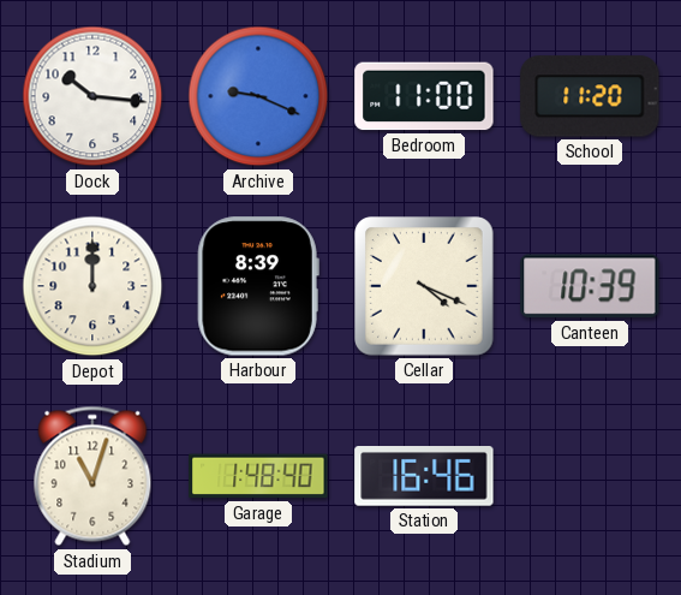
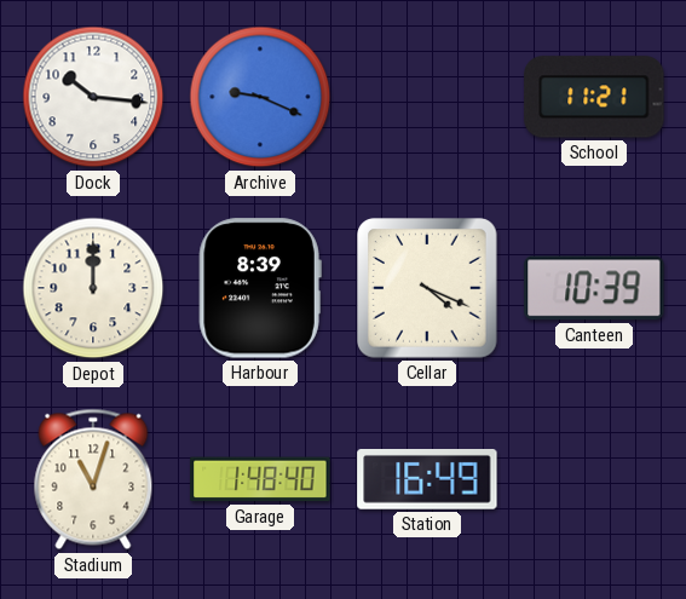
Bedroom: 11:00 -> none
School: 11:20 -> 11:21
Station: 16:46 -> 16:49
